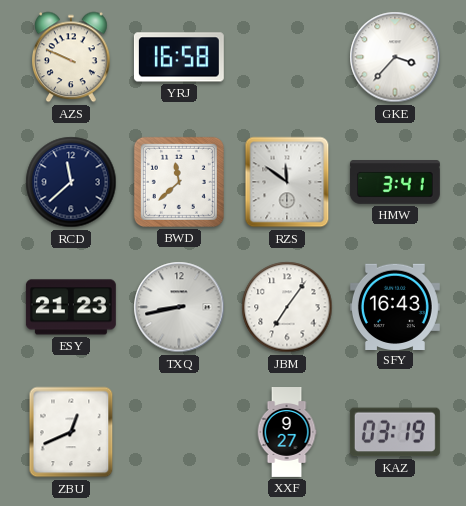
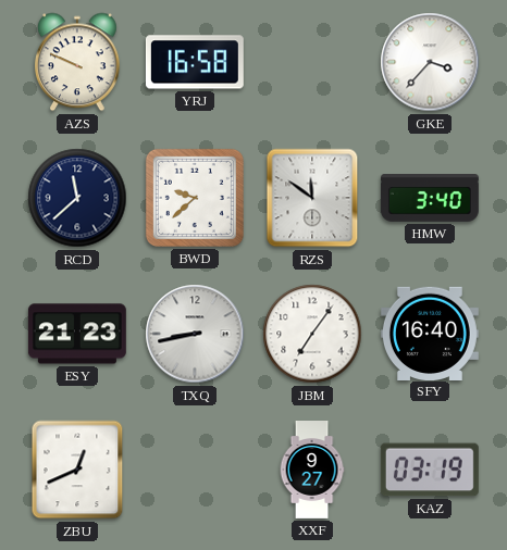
BWD: 11:38 -> 9:38
HMW: 3:41 -> 3:40
SFY: 16:43 -> 16:40
